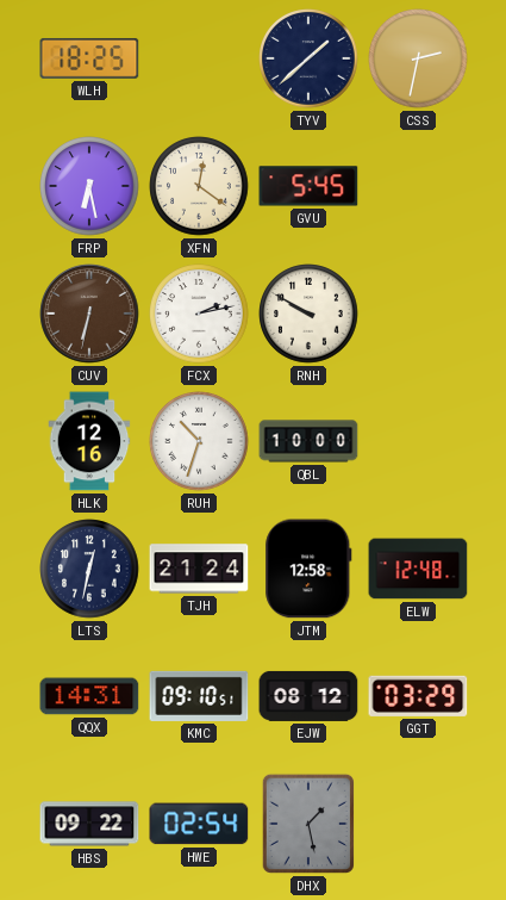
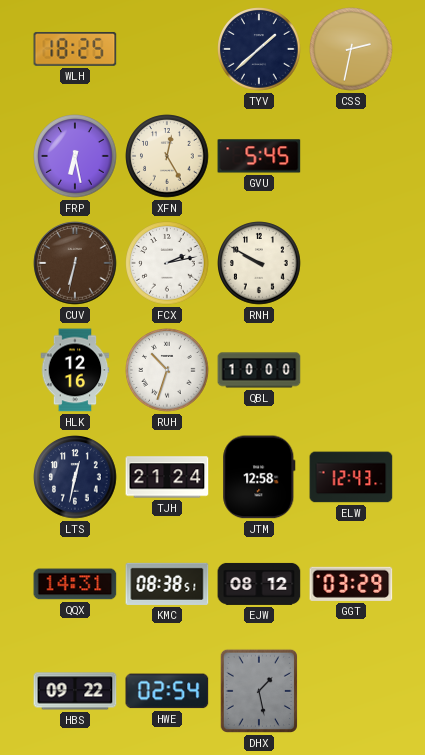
XFN: 12:21 -> 12:25
ELW: 12:48 -> 12:43
KMC: 09:10 -> 08:38
